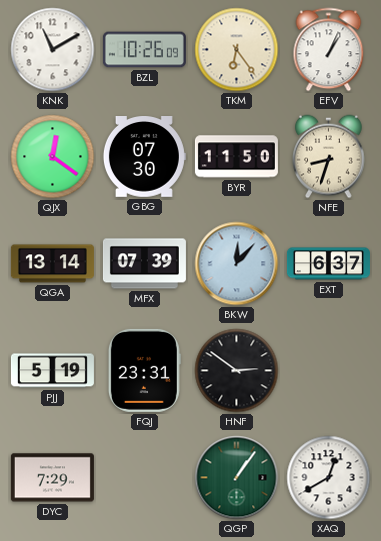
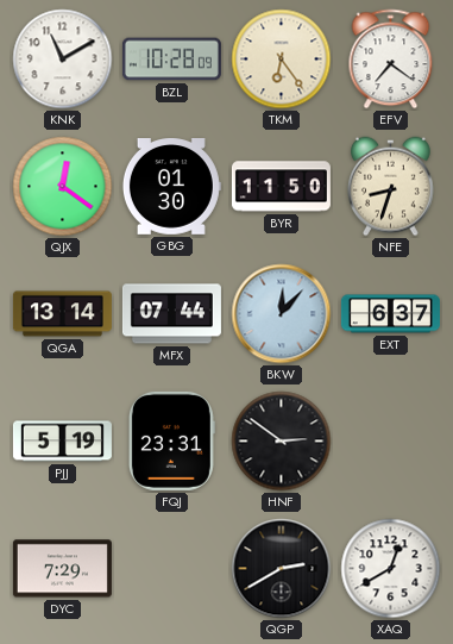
BZL: 10:26 -> 10:28
EFV: 1:04 -> 7:21
GBG: 07:30 -> 01:30
MFX: 07:39 -> 07:44
QGP: 1:06 -> 2:40
QGP dial: green -> black
